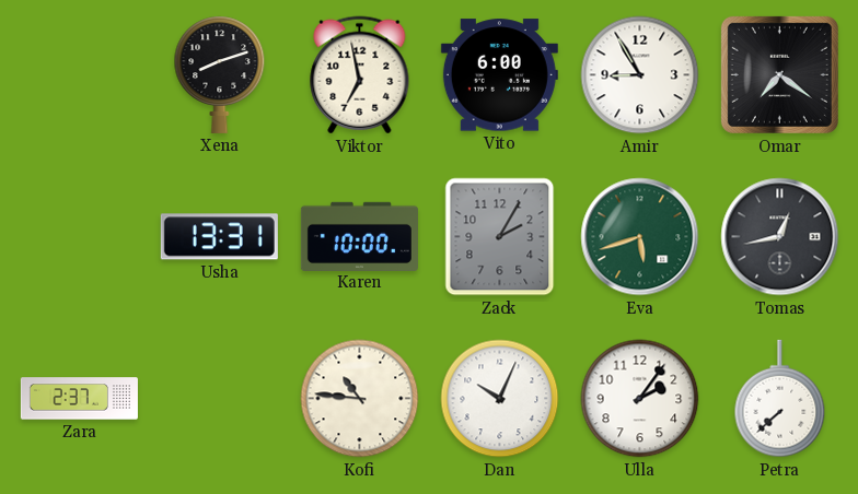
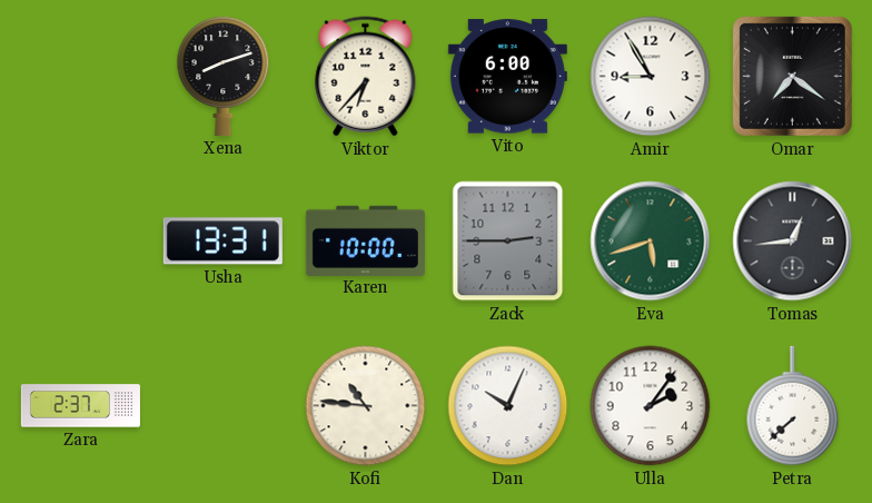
Viktor: 6:58 -> 6:37
Zack: 2:05 -> 2:45
Tomas: 12:43 -> 12:44
